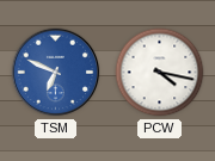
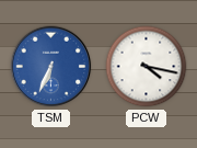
TSM: 6:49 -> 6:34
